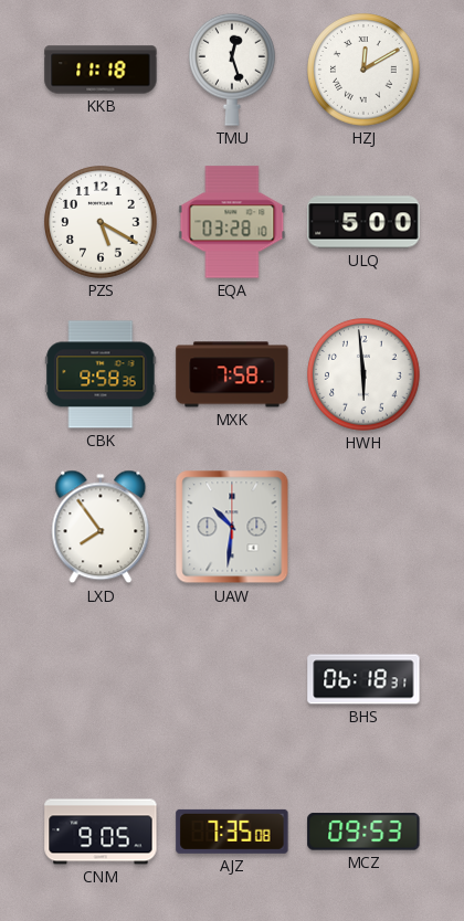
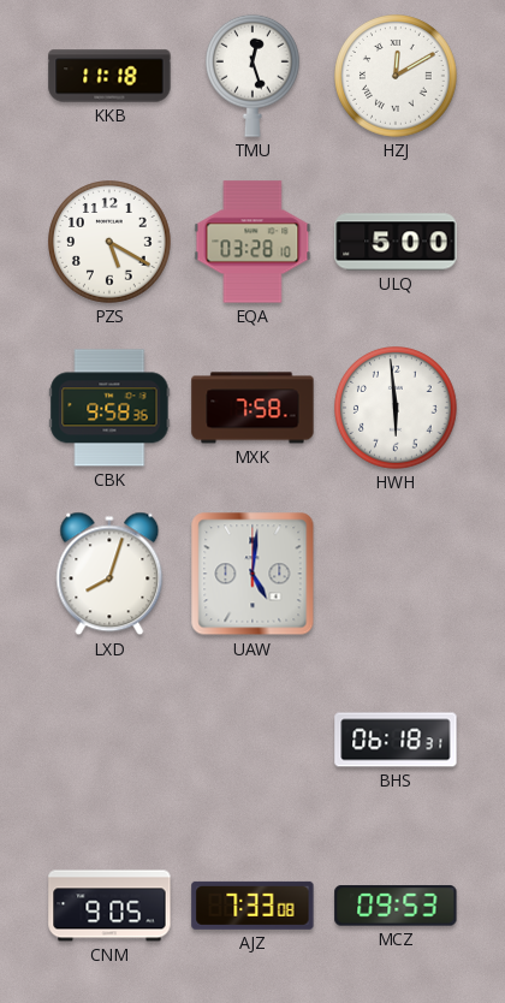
LXD: 7:54 -> 8:03
UAW: 10:31 -> 5:01
AJZ: 7:35 -> 7:33
